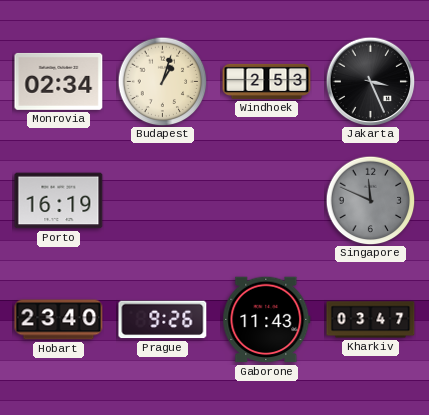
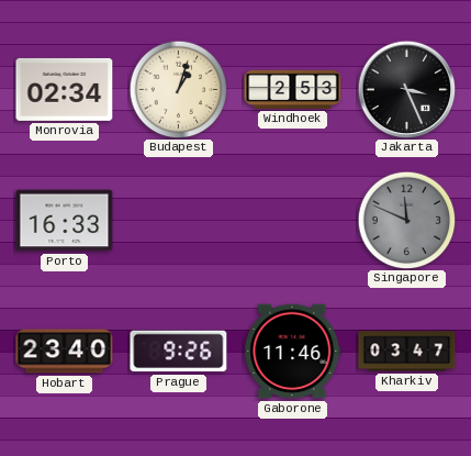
Porto: 16:19 -> 16:33
Gaborone: 11:43 -> 11:46
